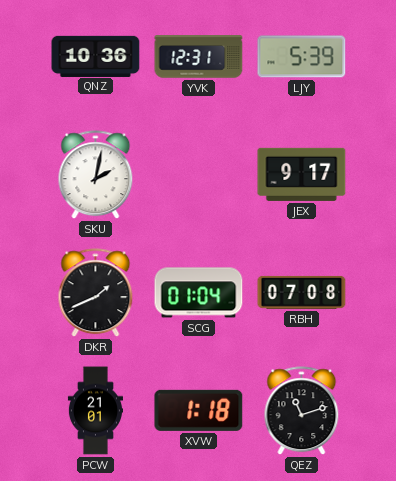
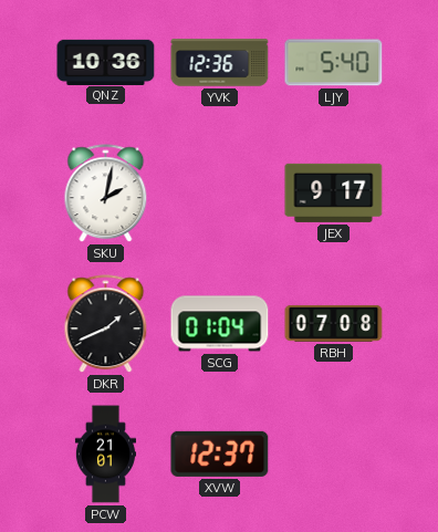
YVK: 12:31 -> 12:36
LJY: 5:39 -> 5:40
XVW: 1:18 -> 12:37
QEZ: 11:12 -> none
